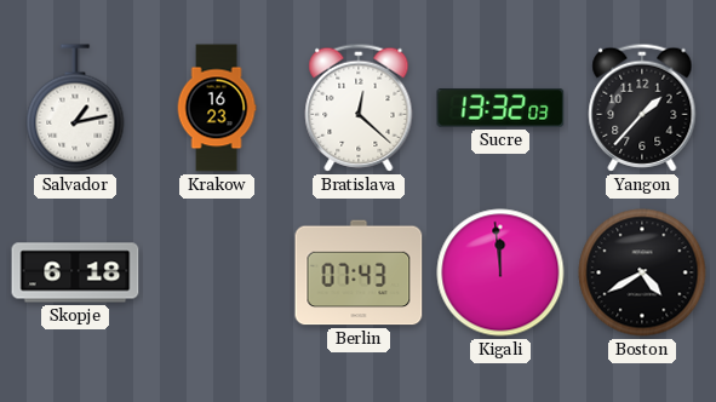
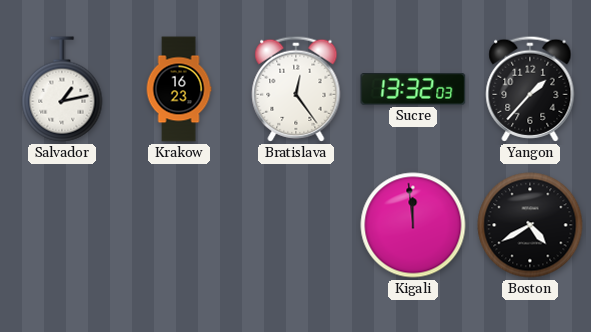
Bratislava: 12:22 -> 12:24
Skopje: 6:18 -> none
Berlin: 07:43 -> none
